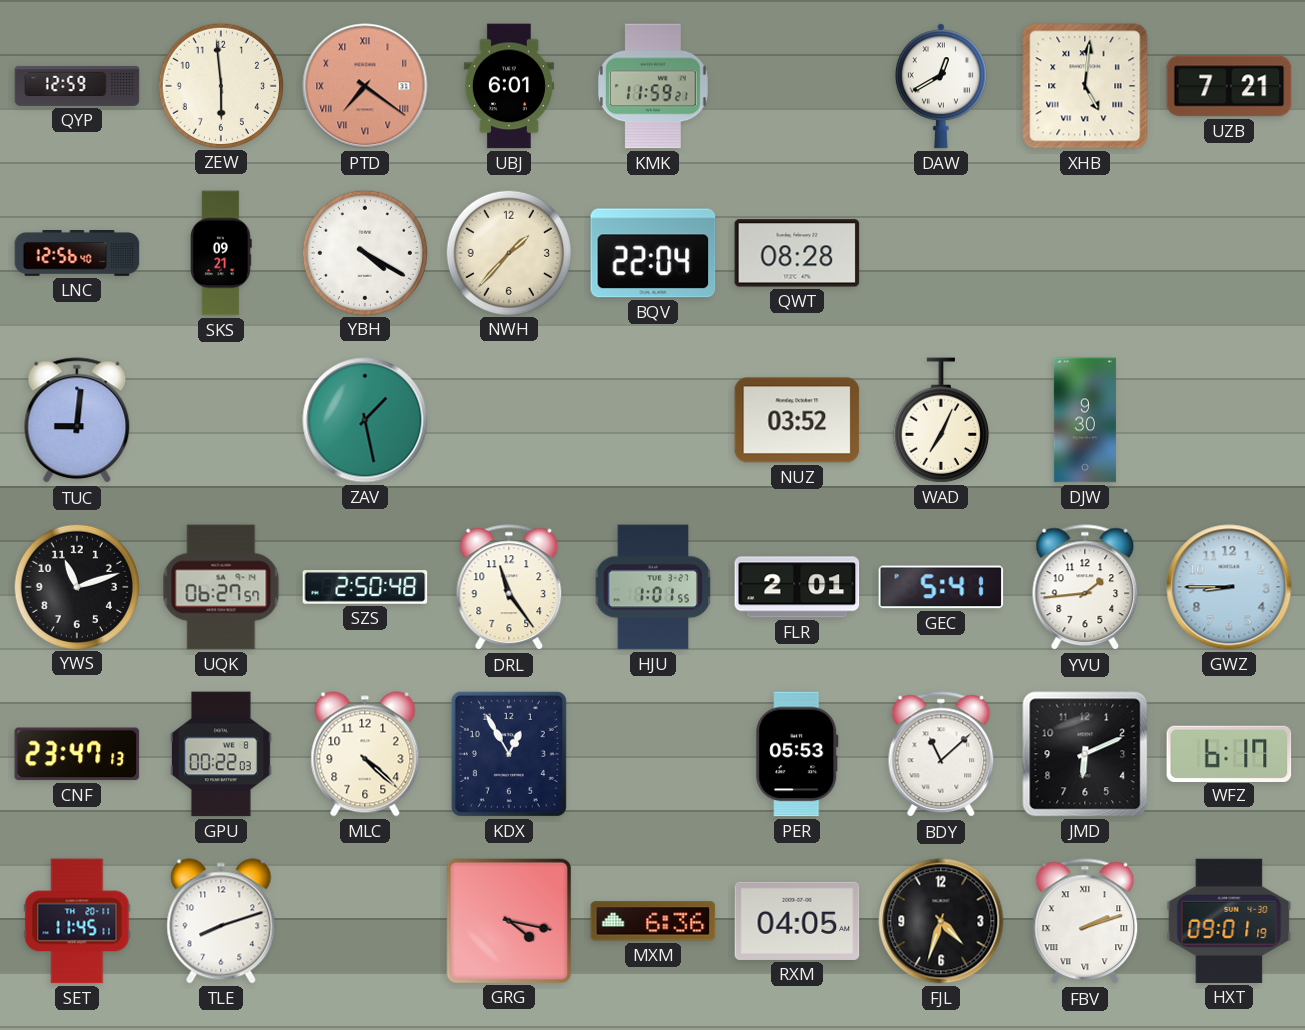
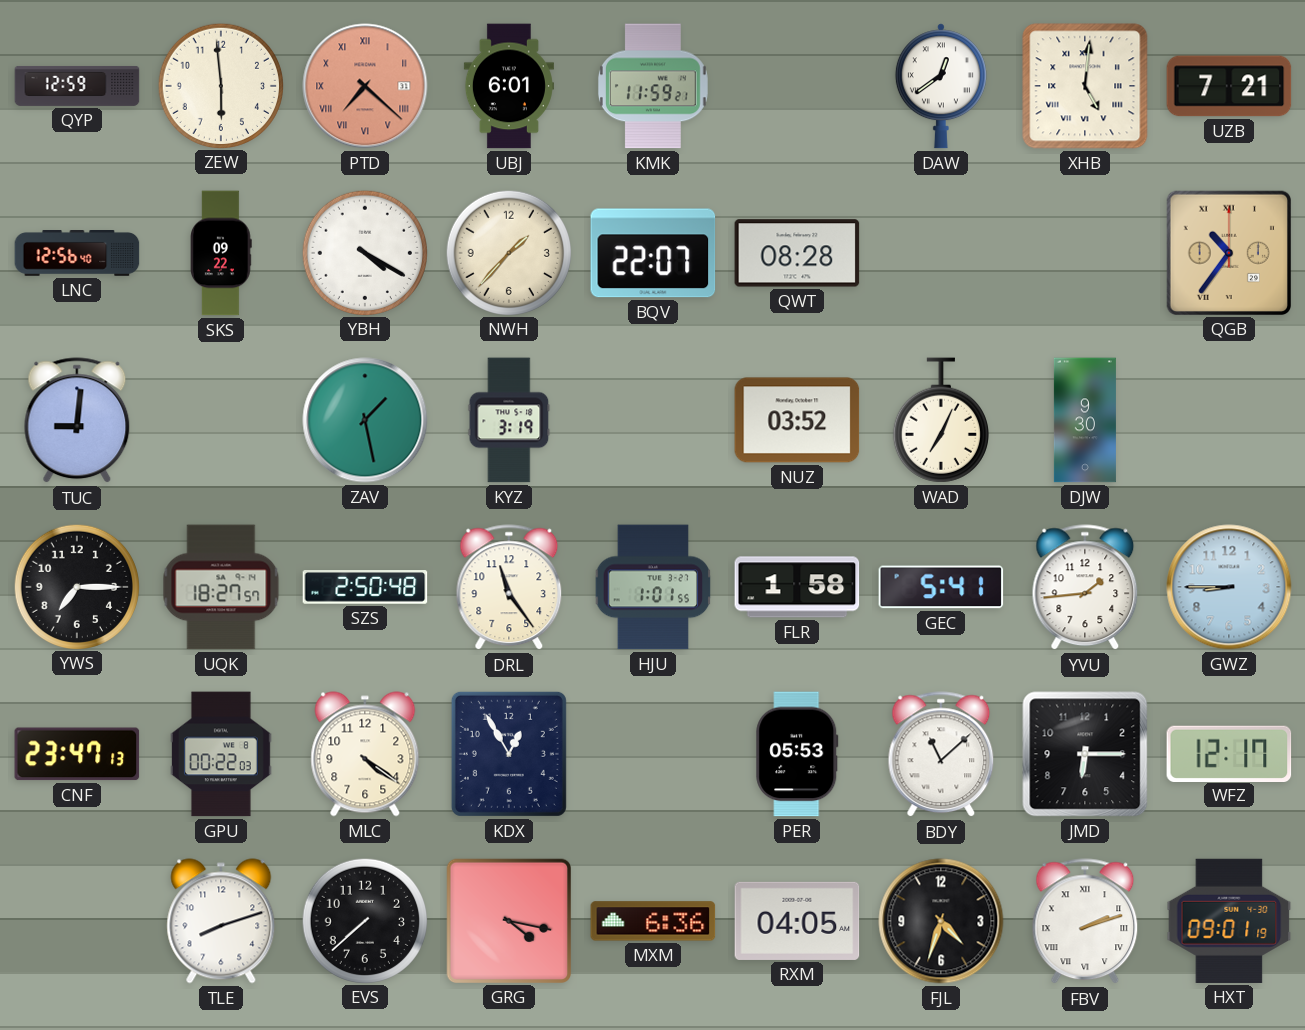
PTD: 7:21 -> 7:22
DAW: 12:40 -> 12:39
SKS: 09:21 -> 09:22
BQV: 22:04 -> 22:07
QGB: none -> 10:36
KYZ: none -> 3:19
YWS: 11:12 -> 7:15
UQK: 06:27 -> 18:27
FLR: 2:01 -> 1:58
MLC: 4:22 -> 4:21
JMD: 6:11 -> 6:15
WFZ: 6:17 -> 12:17
SET: 11:45 -> none
EVS: none -> 7:38
